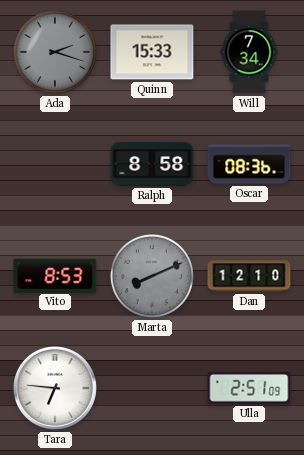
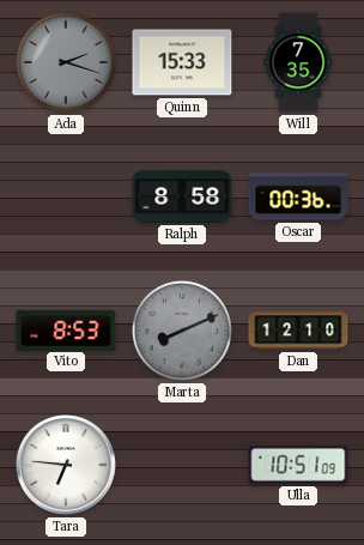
Will: 7:34 -> 7:35
Oscar: 08:36 -> 00:36
Ulla: 2:51 -> 10:51
